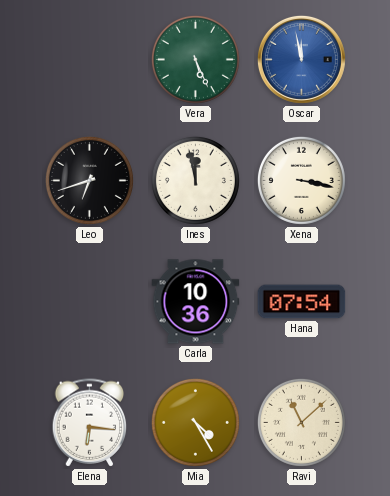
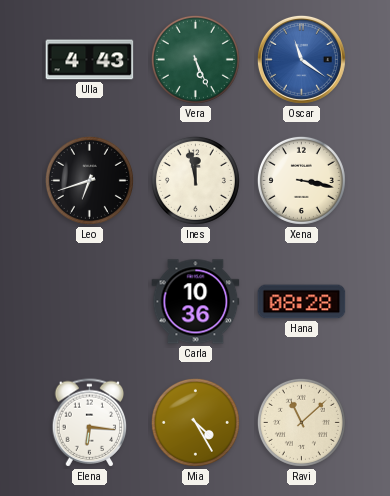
Ulla: none -> 4:43
Oscar: 11:58 -> 11:21
Hana: 07:54 -> 08:28
